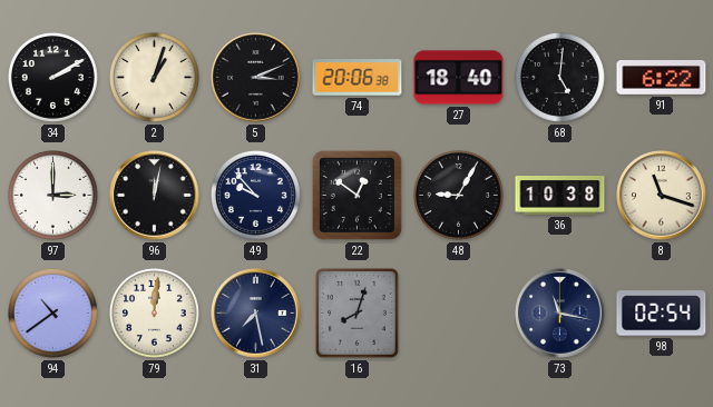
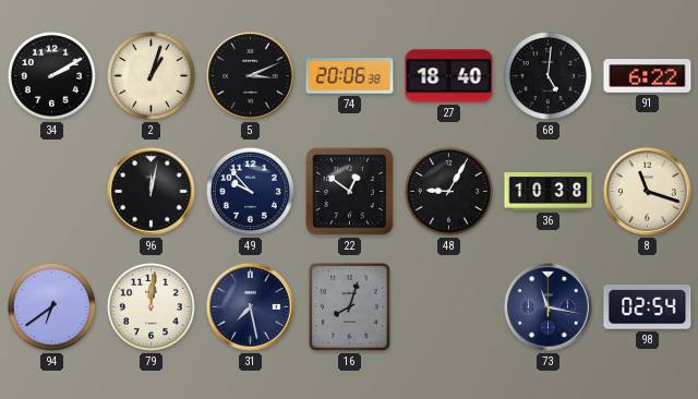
97: 3:00 -> none
94: 10:39 -> 6:39
